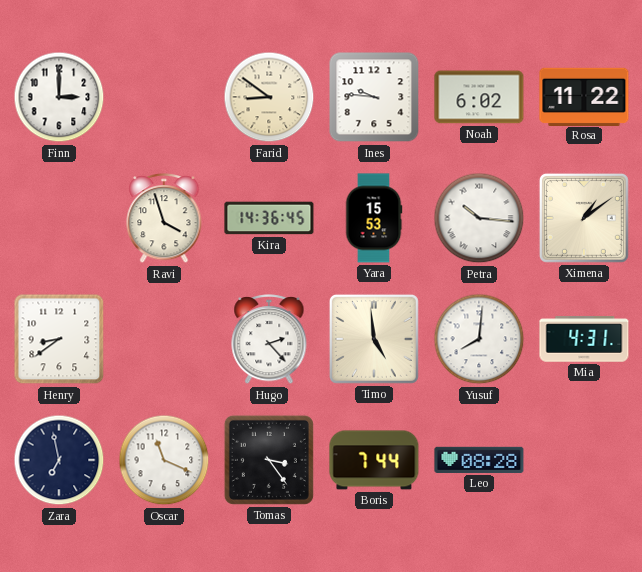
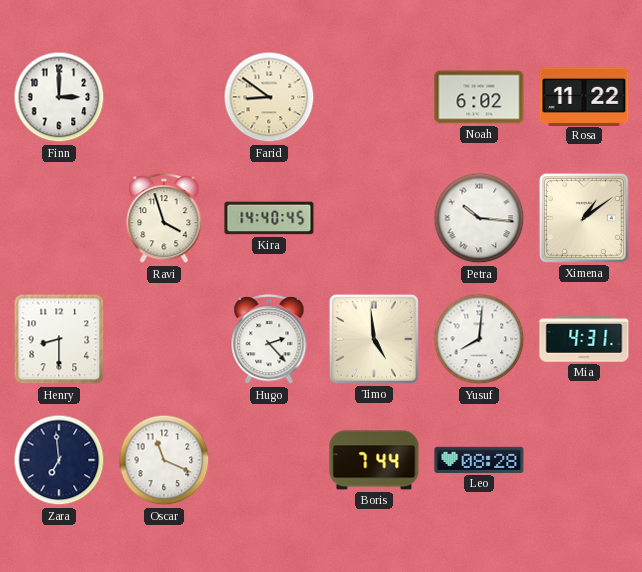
Ines: 9:46 -> none
Kira: 14:36 -> 14:40
Yara: 15:53 -> none
Henry: 8:39 -> 8:30
Zara: 6:58 -> 6:59
Tomas: 3:24 -> none
